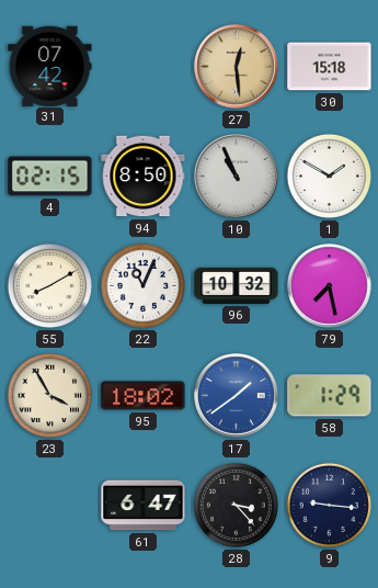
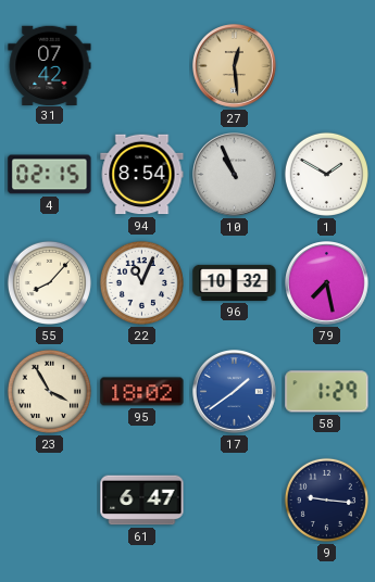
30: 15:18 -> none
94: 8:50 -> 8:54
55: 8:10 -> 8:07
28: 3:23 -> none
